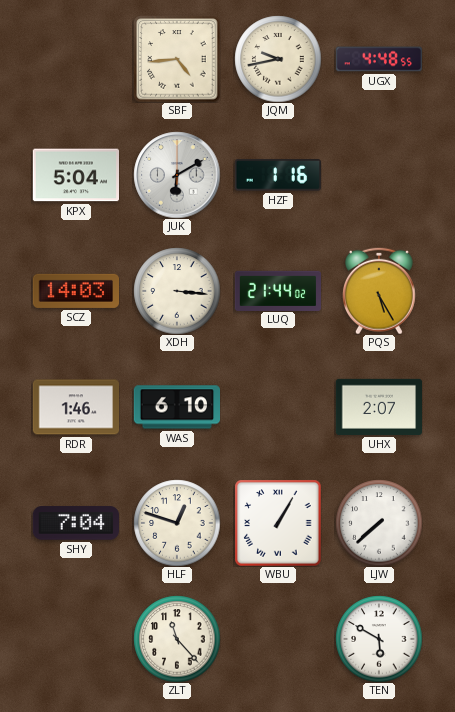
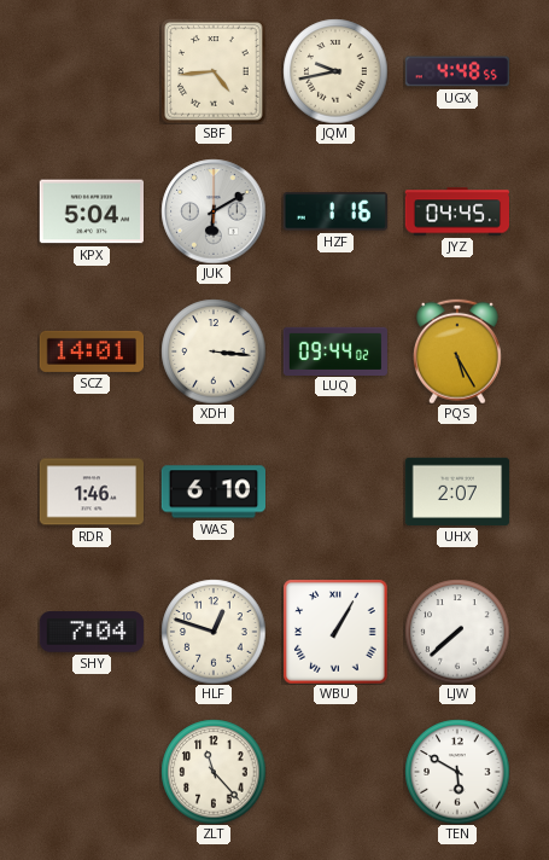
JYZ: none -> 04:45
SCZ: 14:03 -> 14:01
LUQ: 21:44 -> 09:44
